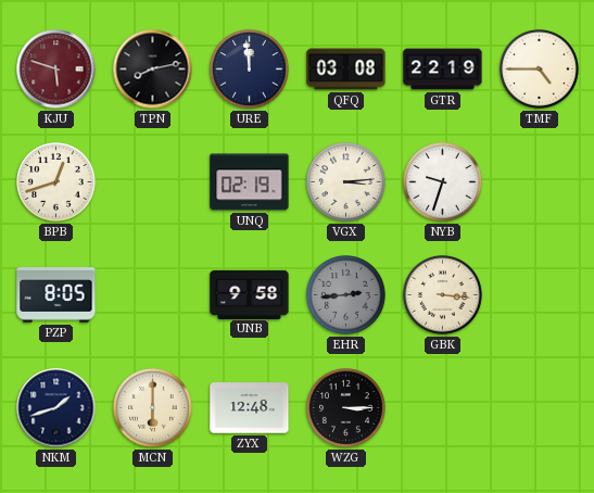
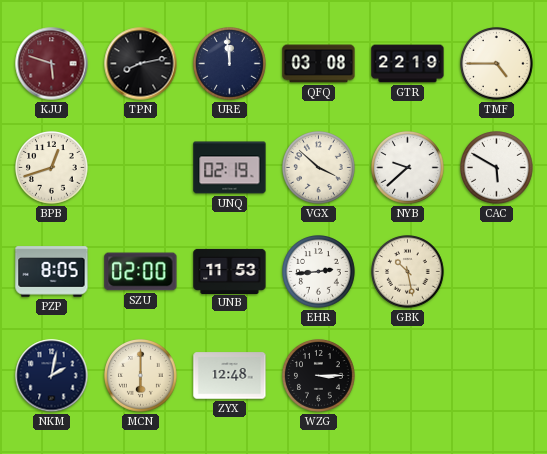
VGX: 3:14 -> 3:52
NYB: 9:33 -> 9:38
CAC: none -> 5:50
SZU: none -> 02:00
UNB: 9:58 -> 11:53
EHR dial: grey -> white
GBK: 3:16 -> 10:28
NKM: 1:42 -> 2:02
